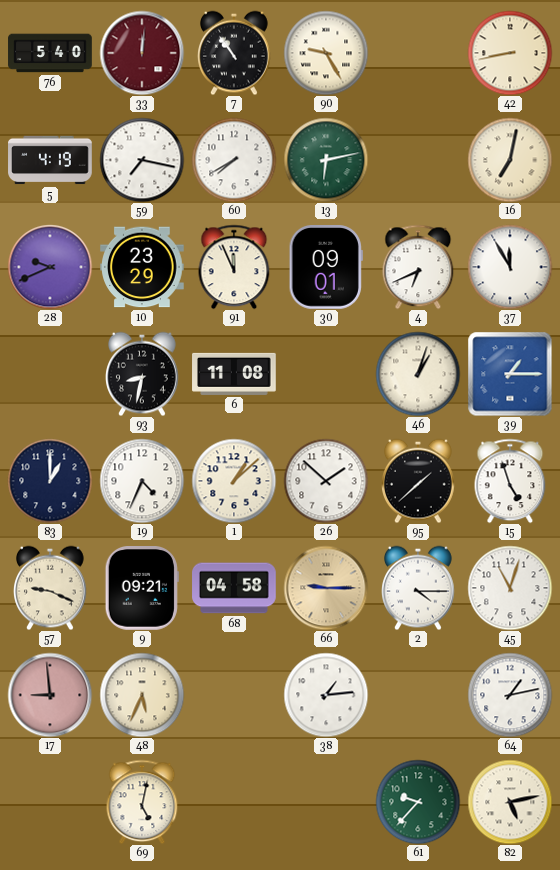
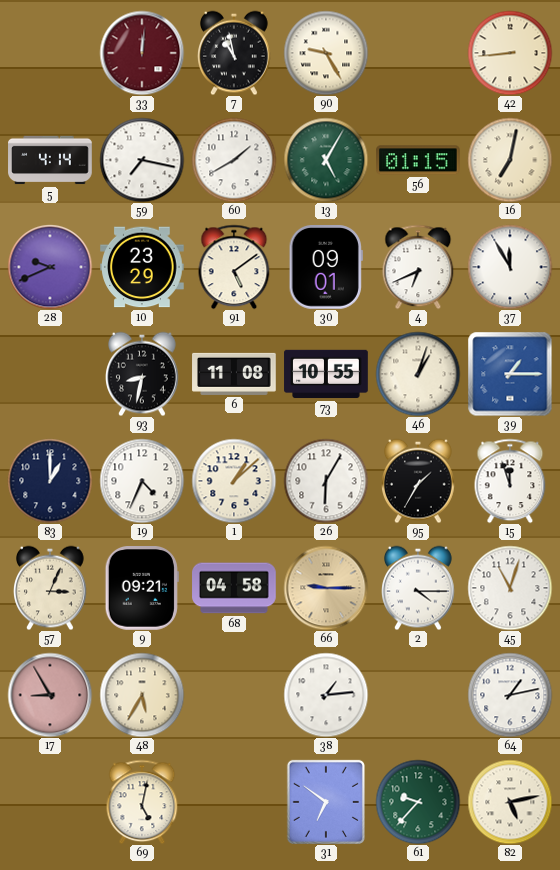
76: 5:40 -> none
7: 10:54 -> 10:58
42: 8:43 -> 8:44
5: 4:19 -> 4:14
60: 7:40 -> 1:40
13: 6:13 -> 5:05
56: none -> 01:15
91: 11:56 -> 5:09
73: none -> 10:55
26: 1:52 -> 6:05
95: 1:38 -> 1:35
15: 4:57 -> 11:57
57: 9:19 -> 3:04
17: 8:59 -> 8:55
48: 5:34 -> 5:35
31: none -> 6:51
